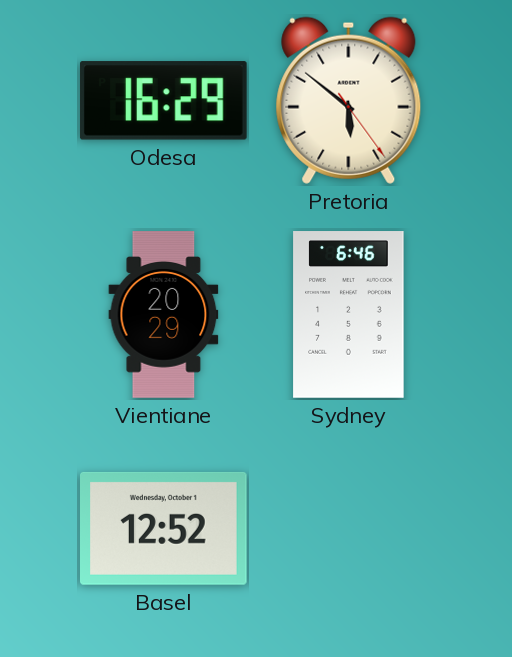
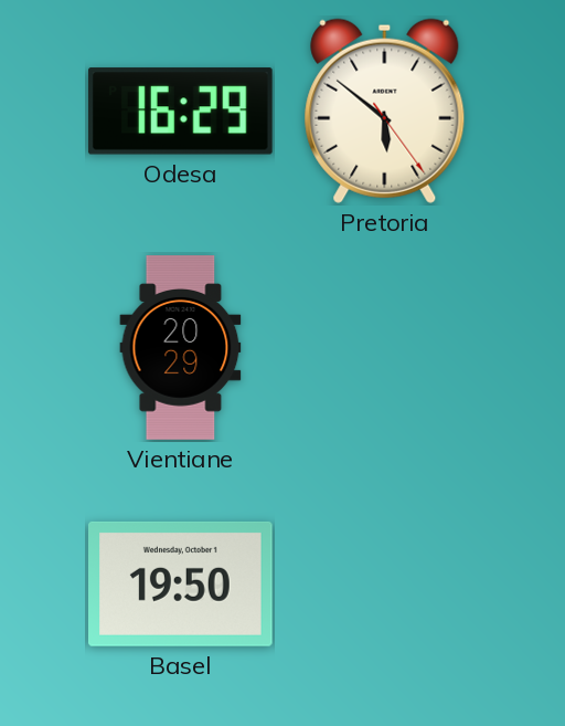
Sydney: 6:46 -> none
Basel: 12:52 -> 19:50
